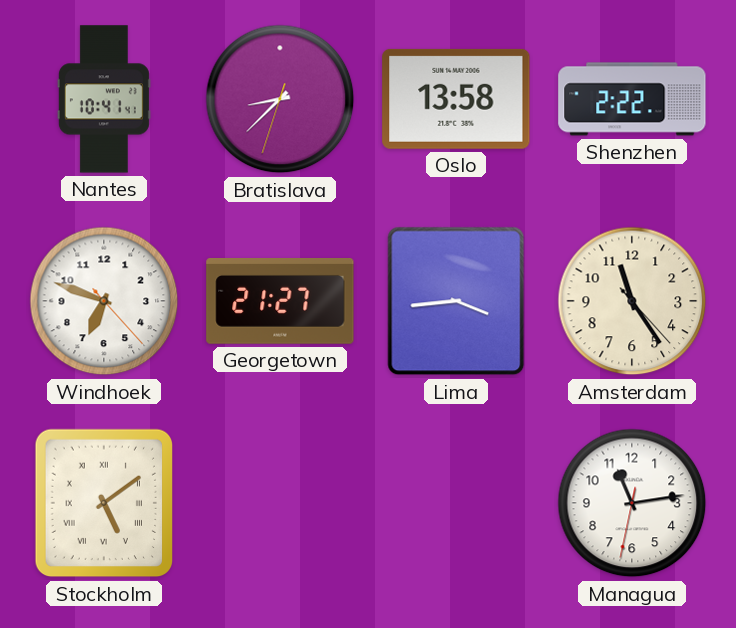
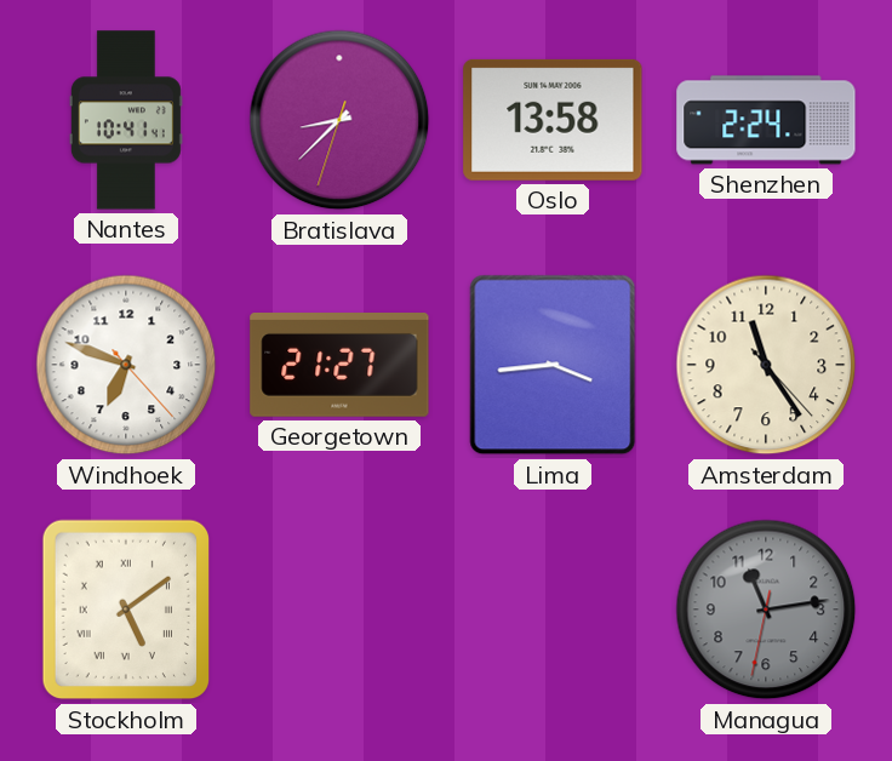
Shenzhen: 2:22 -> 2:24
Managua dial: white -> grey
